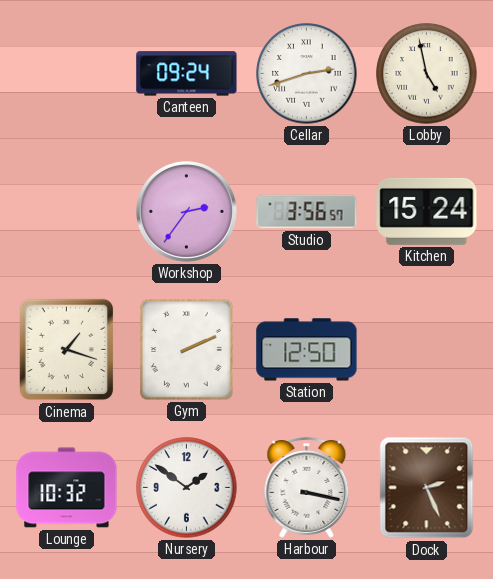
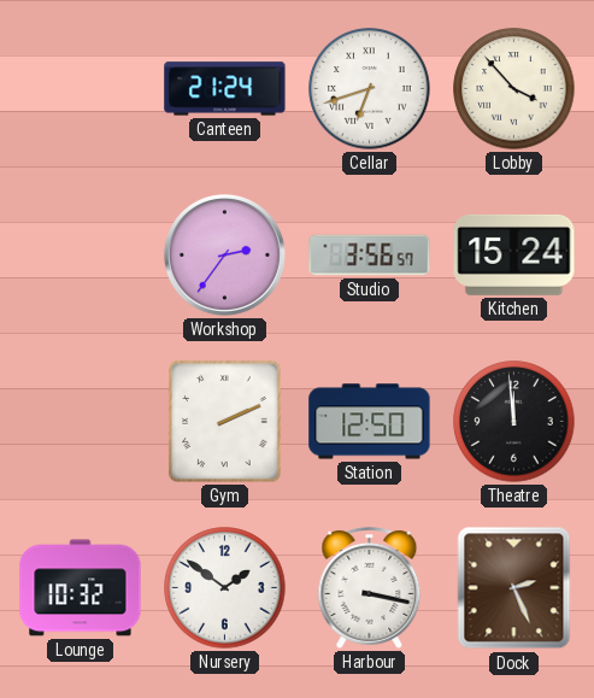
Canteen: 09:24 -> 21:24
Cellar: 2:42 -> 6:42
Lobby: 4:58 -> 3:53
Cinema: 1:18 -> none
Theatre: none -> 11:59
